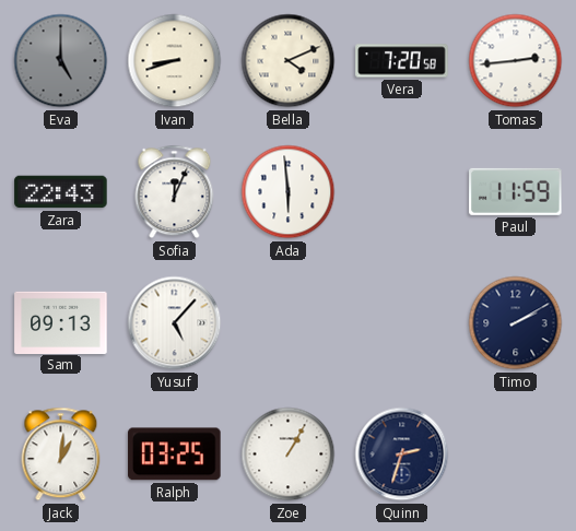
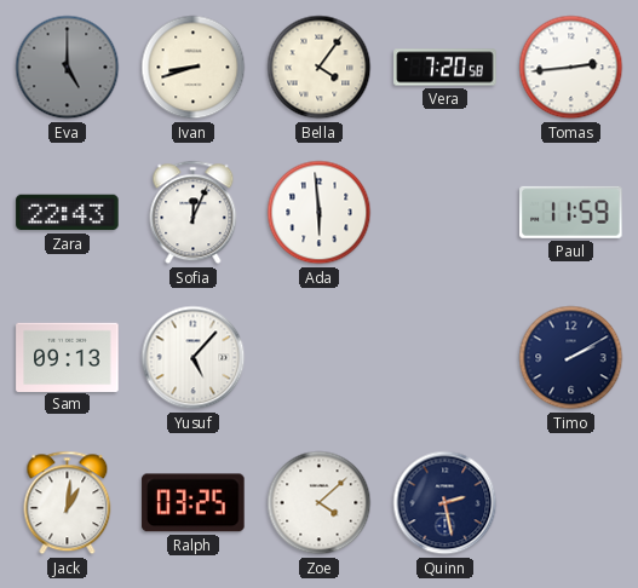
Bella: 4:11 -> 4:06
Zoe: 1:05 -> 4:08
Quinn: 2:33 -> 2:28
